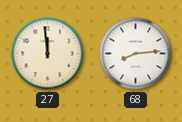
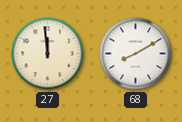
68: 8:14 -> 8:10
